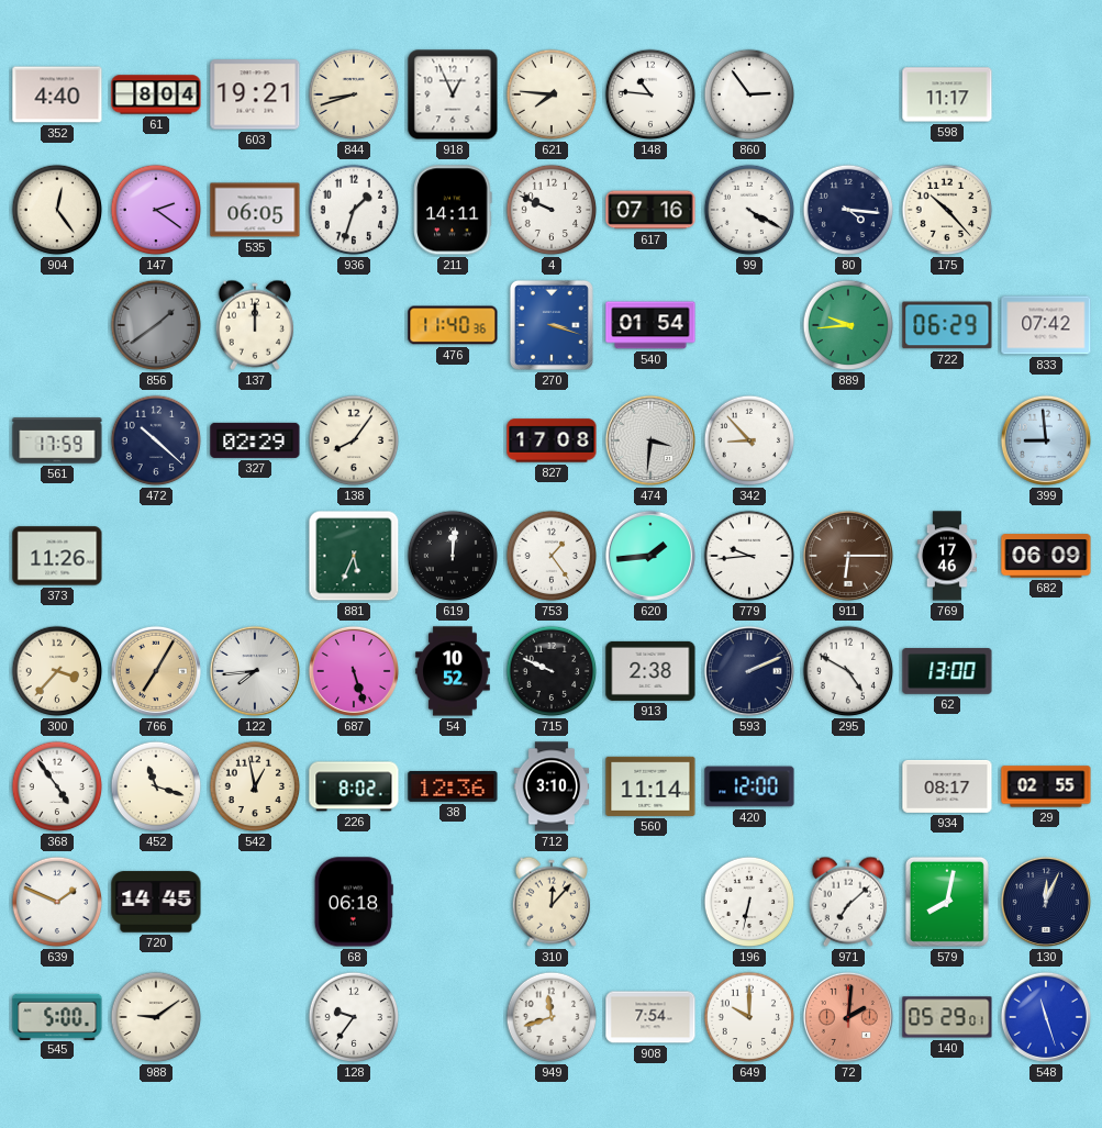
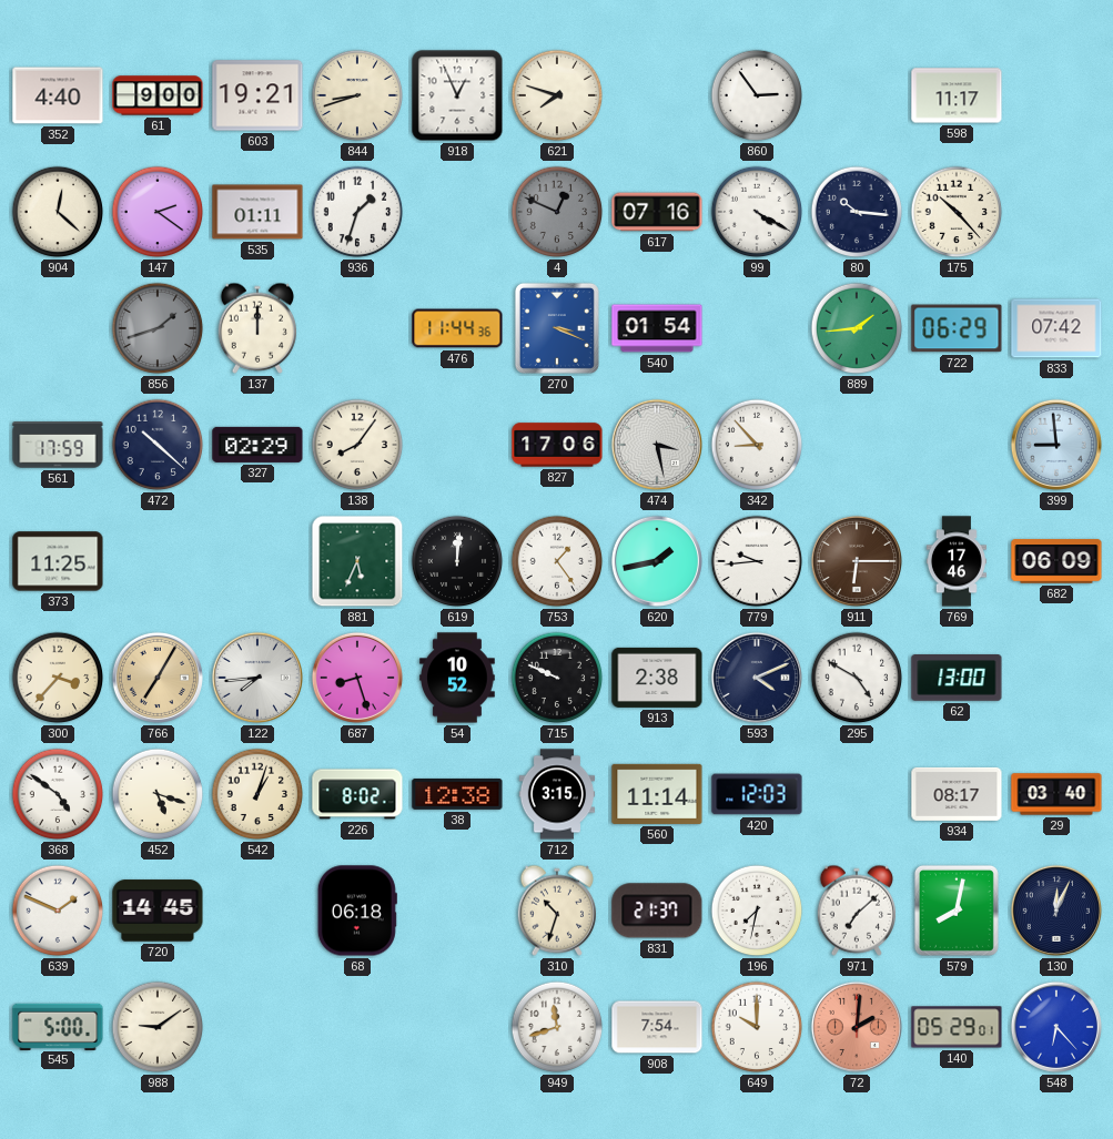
61: 8:04 -> 9:00
621: 7:46 -> 7:48
148: 10:46 -> none
904: 12:24 -> 12:22
535: 06:05 -> 01:11
211: 14:11 -> none
4: 9:49 -> 12:49
4 dial: white -> grey
80: 4:16 -> 10:16
856: 1:39 -> 1:42
476: 11:40 -> 11:44
270: 3:18 -> 3:19
889: 9:44 -> 1:44
827: 17:08 -> 17:06
474: 3:31 -> 3:28
373: 11:26 -> 11:25
620: 1:44 -> 1:43
687: 5:27 -> 8:27
593: 2:11 -> 4:11
368: 4:54 -> 4:51
452: 11:18 -> 5:18
542: 12:58 -> 1:03
38: 12:36 -> 12:38
712: 3:10 -> 3:15
420: 12:00 -> 12:03
29: 02:55 -> 03:40
310: 12:07 -> 10:33
831: none -> 21:37
196: 6:32 -> 7:32
128: 9:36 -> none
548: 11:27 -> 6:23
